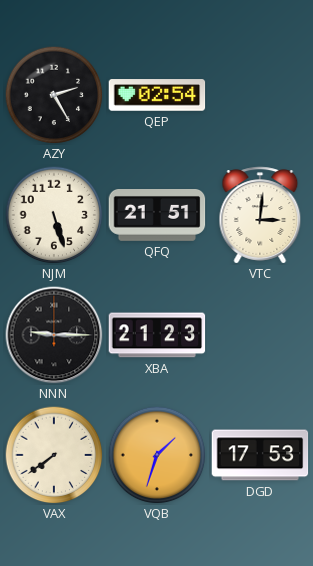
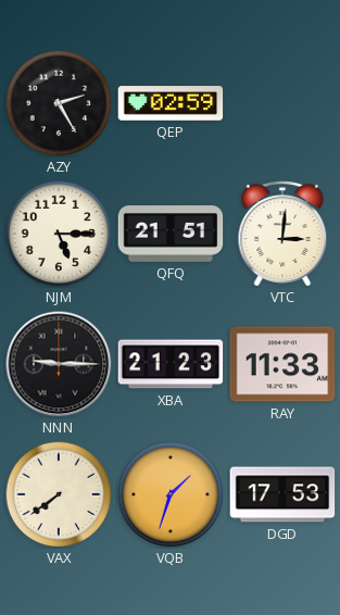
QEP: 02:54 -> 02:59
NJM: 5:27 -> 5:15
RAY: none -> 11:33
